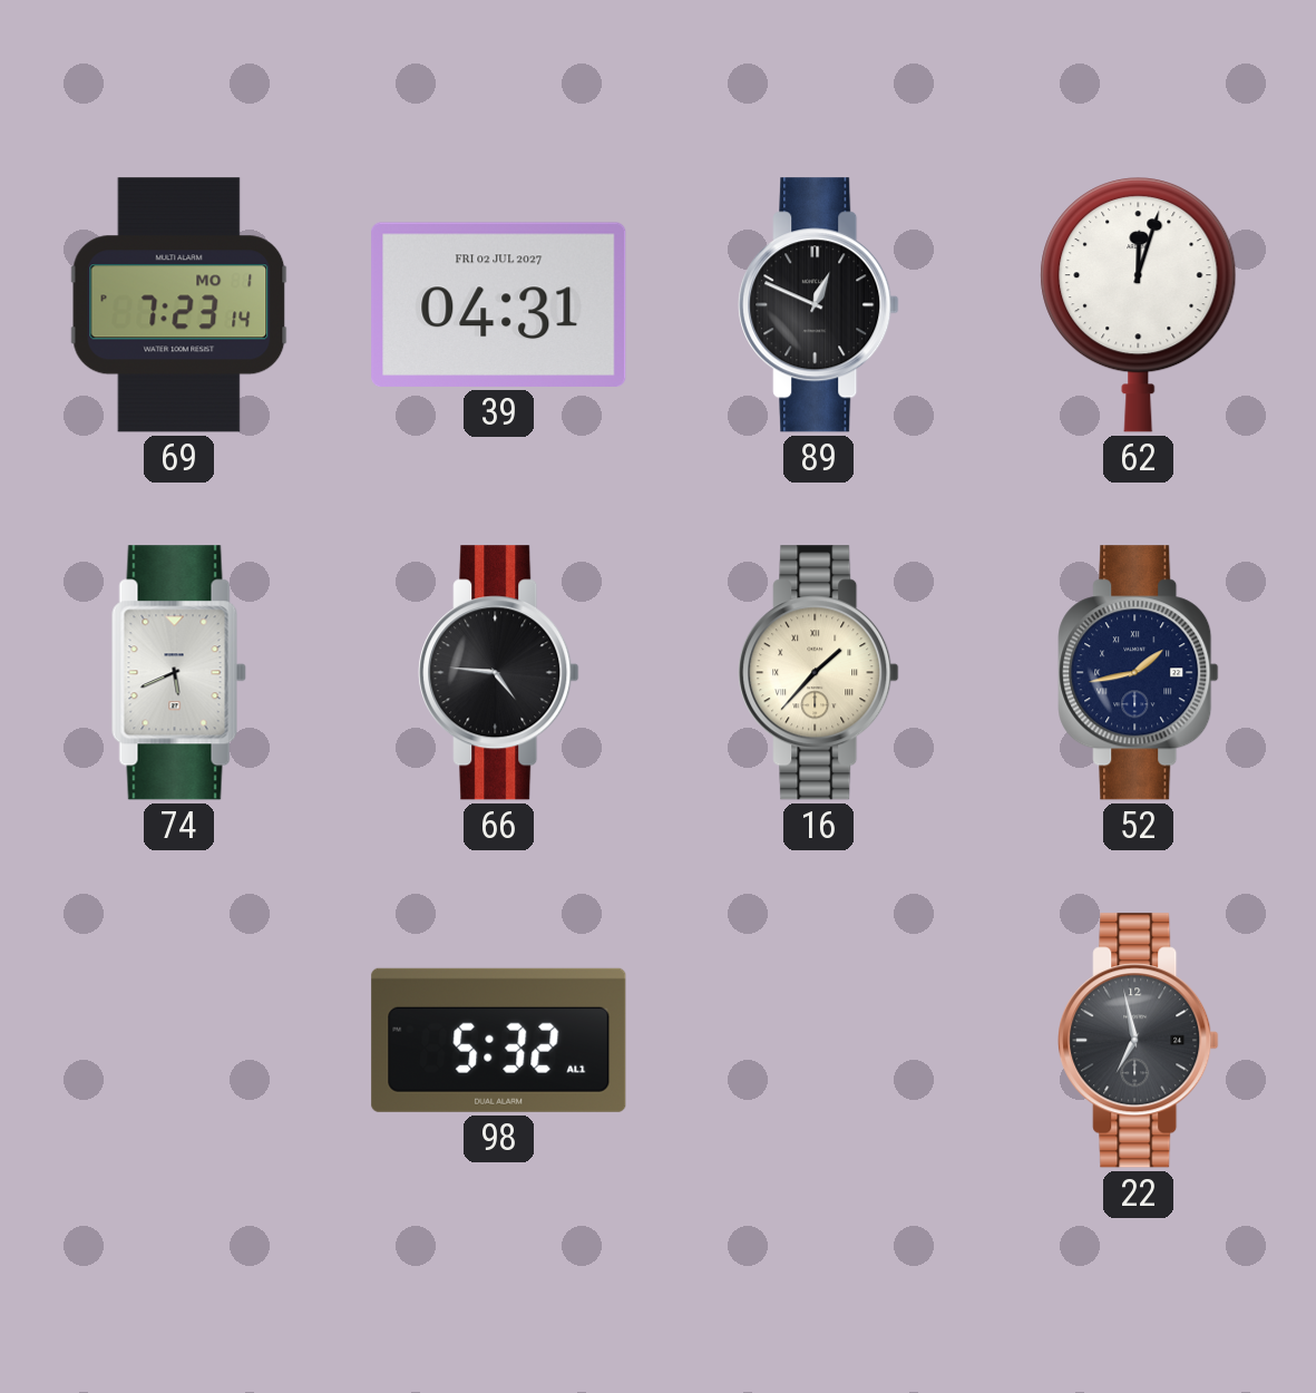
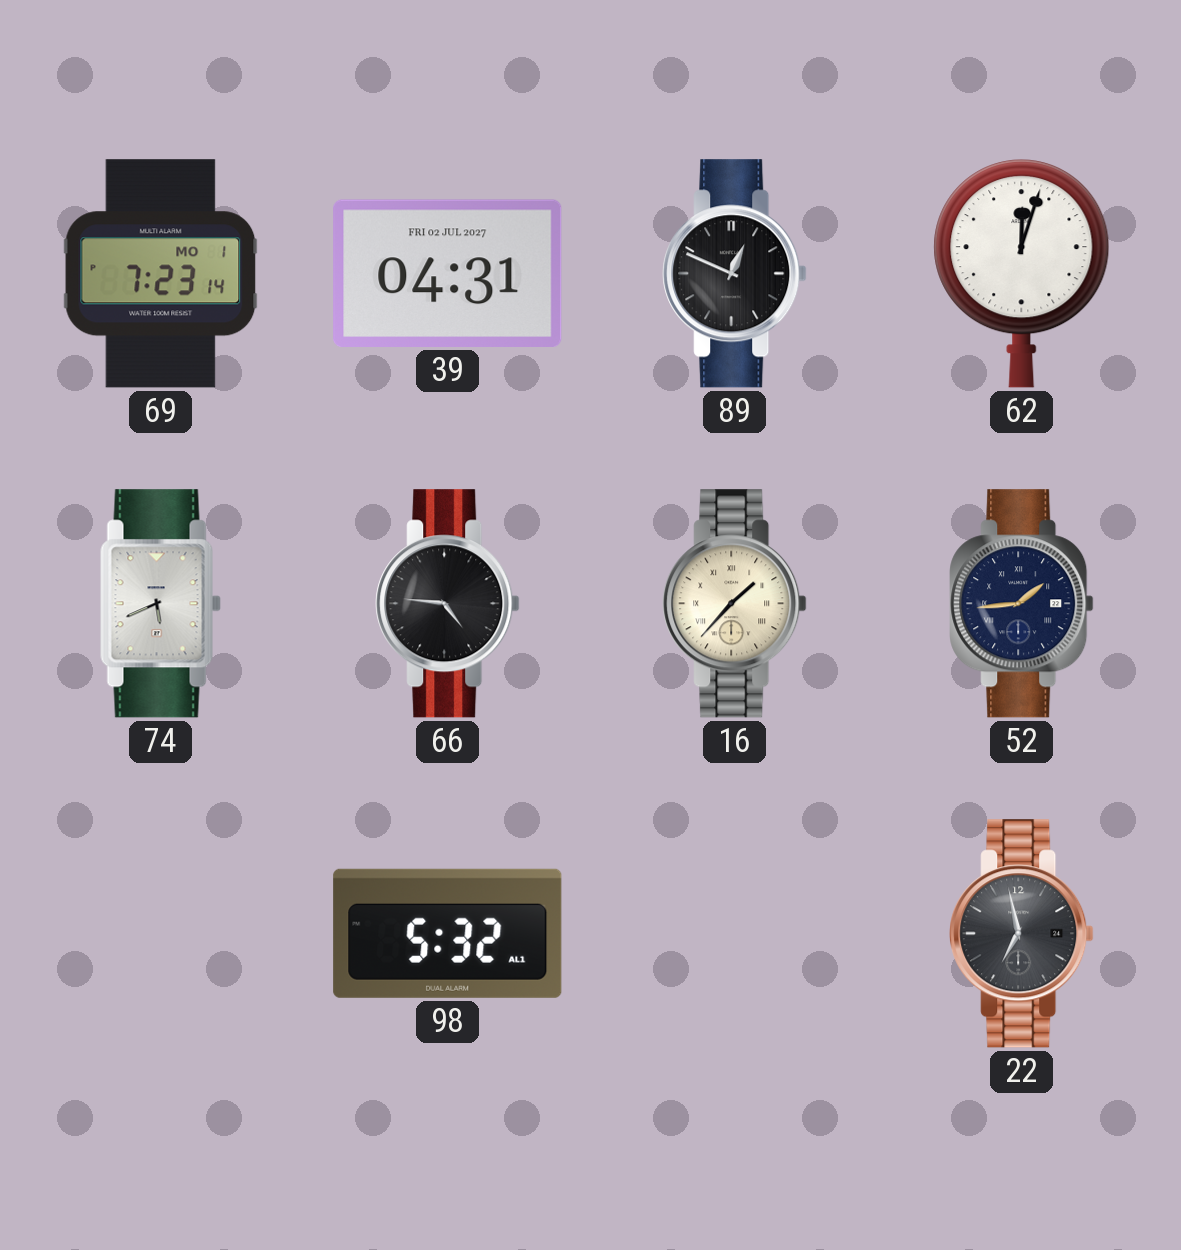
52: 1:43 -> 1:44
